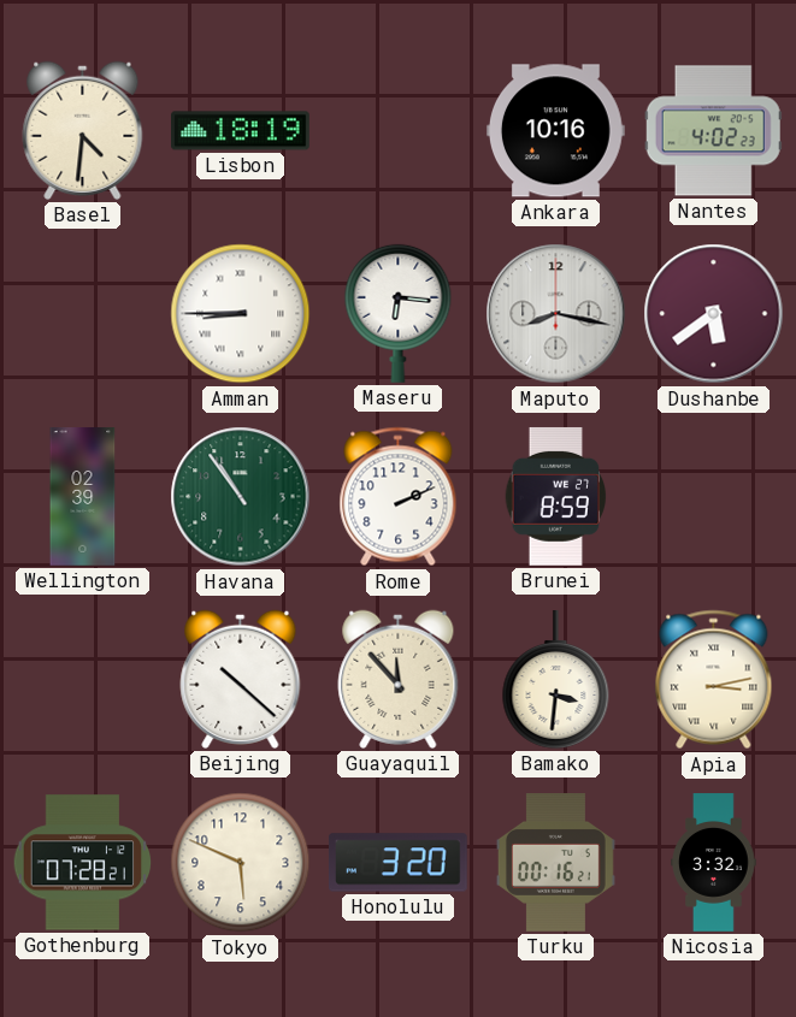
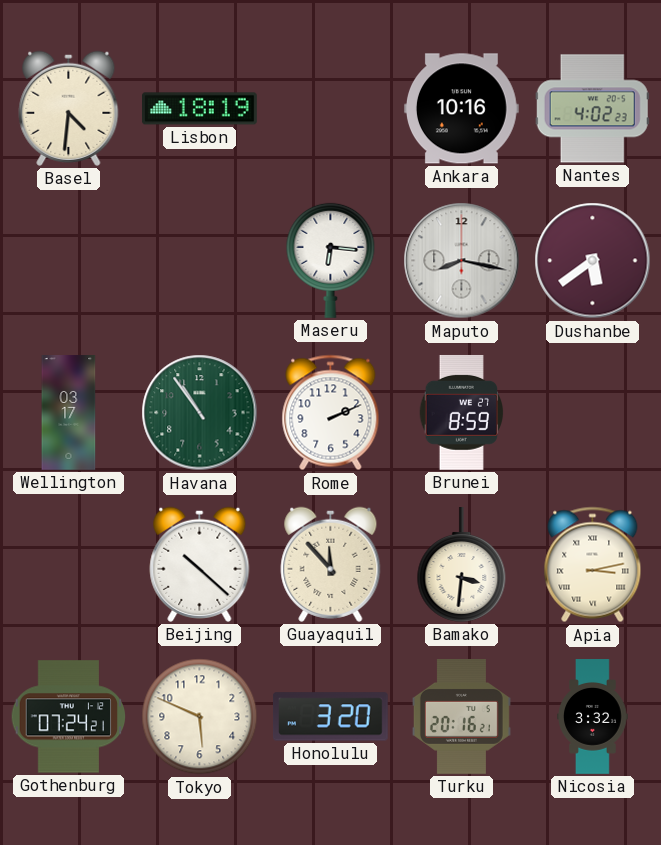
Amman: 8:45 -> none
Wellington: 02:39 -> 03:17
Gothenburg: 07:28 -> 07:24
Turku: 00:16 -> 20:16
